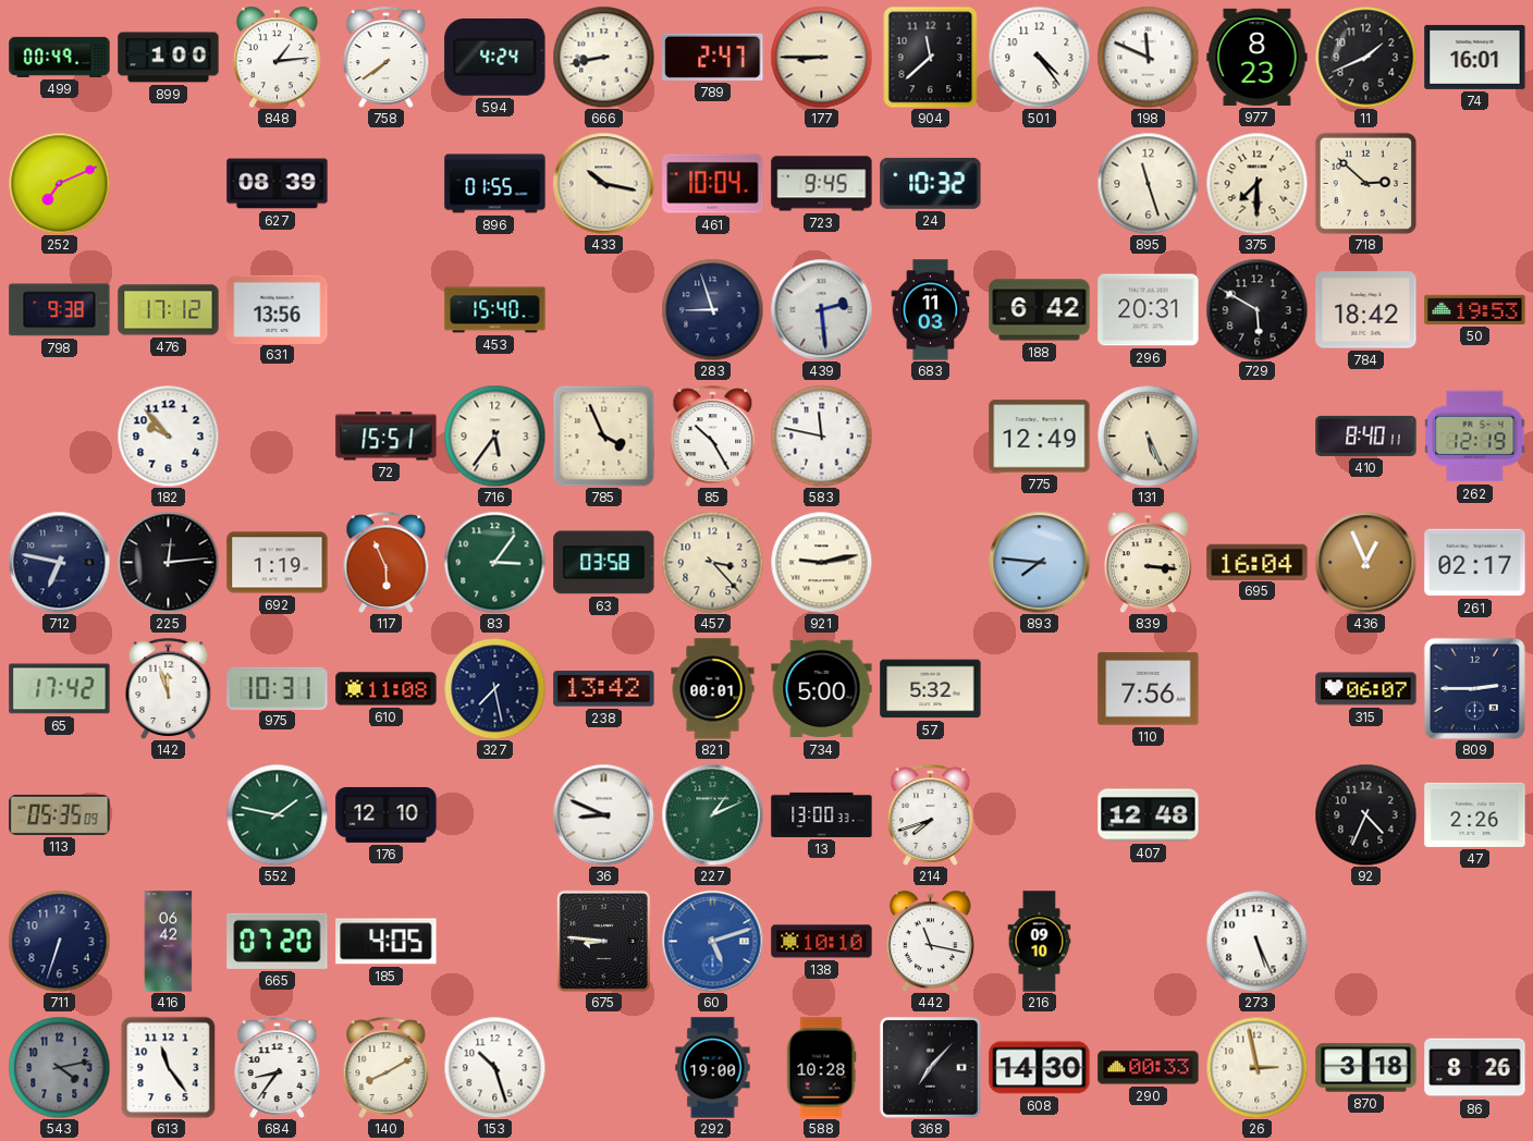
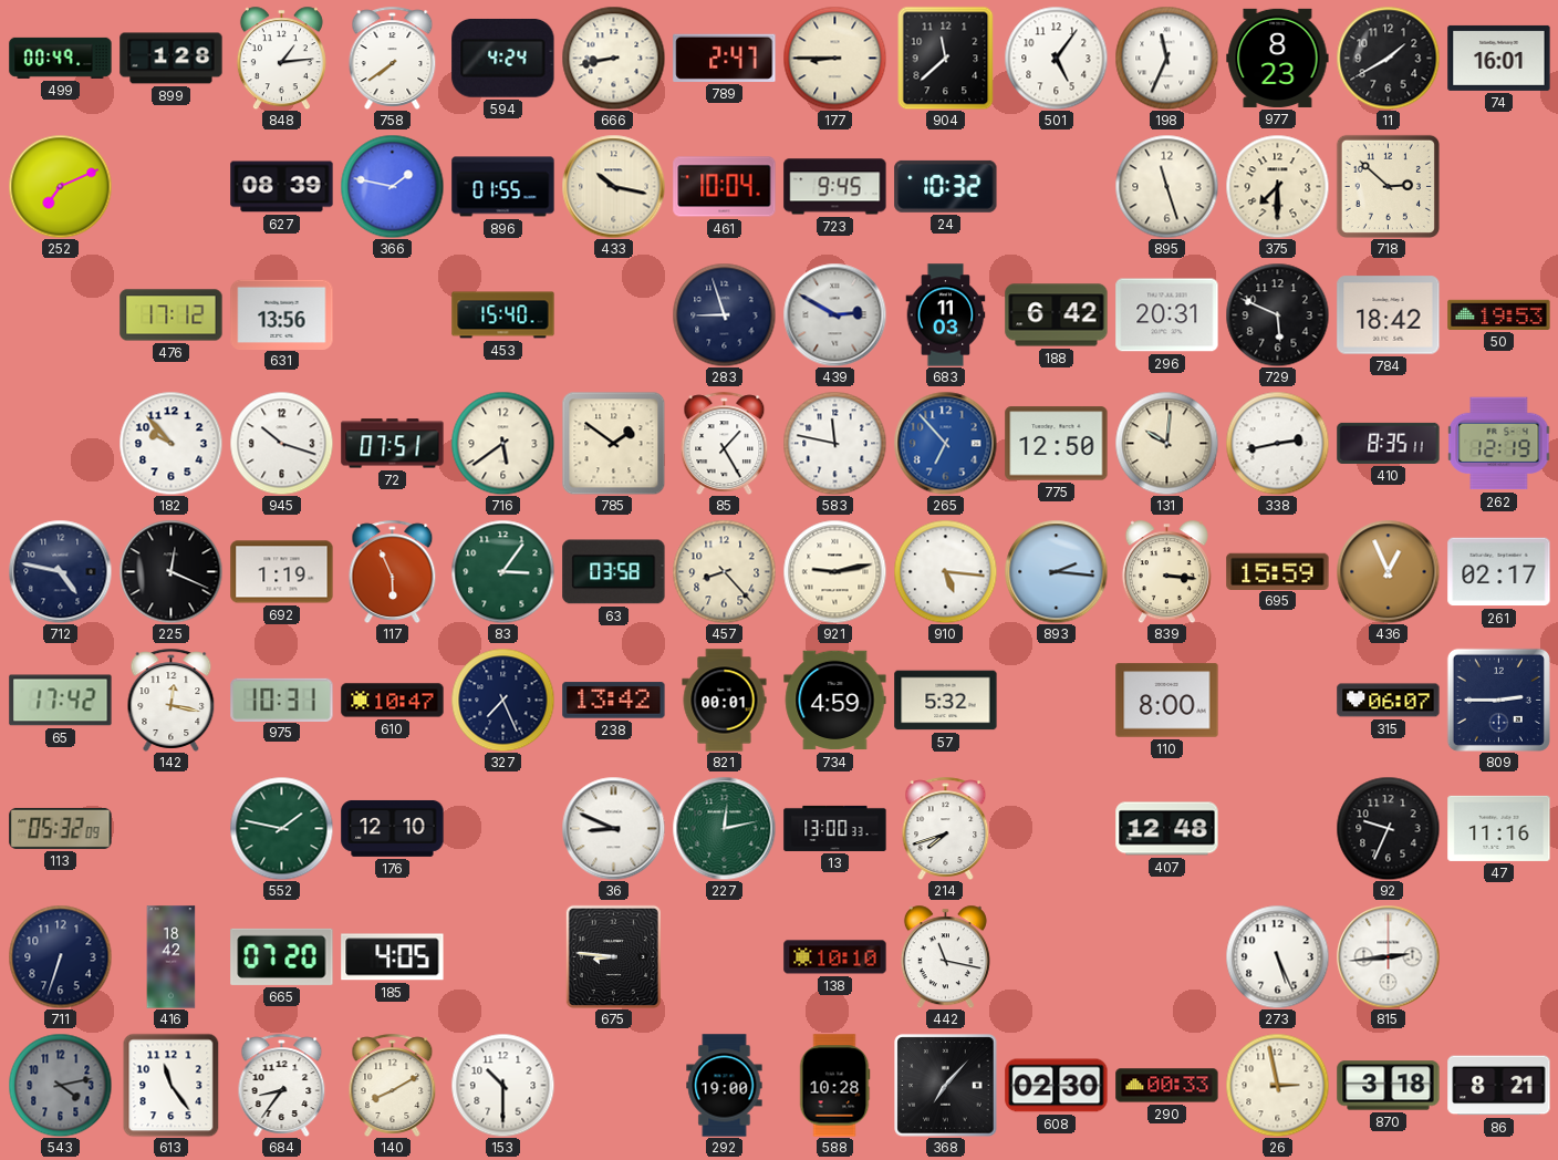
899: 1:00 -> 1:28
501: 4:24 -> 5:06
198: 11:49 -> 11:34
11: 1:41 -> 1:40
366: none -> 1:47
798: 9:38 -> none
439: 2:29 -> 2:50
729: 5:50 -> 5:49
945: none -> 10:18
72: 15:51 -> 07:51
716: 5:36 -> 5:39
785: 3:56 -> 1:51
85: 10:25 -> 1:25
265: none -> 6:53
775: 12:49 -> 12:50
131: 5:26 -> 10:01
338: none -> 2:43
410: 8:40 -> 8:35
712: 6:47 -> 4:47
225: 12:14 -> 12:19
457: 3:23 -> 8:23
910: none -> 5:16
893: 7:46 -> 2:16
695: 16:04 -> 15:59
142: 11:57 -> 12:17
610: 11:08 -> 10:47
327: 7:28 -> 7:26
734: 5:00 -> 4:59
110: 7:56 -> 8:00
113: 05:35 -> 05:32
227: 1:11 -> 12:13
92: 4:34 -> 9:34
47: 2:26 -> 11:16
416: 06:42 -> 18:42
60: 5:12 -> none
216: 09:10 -> none
815: none -> 2:44
153: 10:27 -> 10:30
608: 14:30 -> 02:30
86: 8:26 -> 8:21
